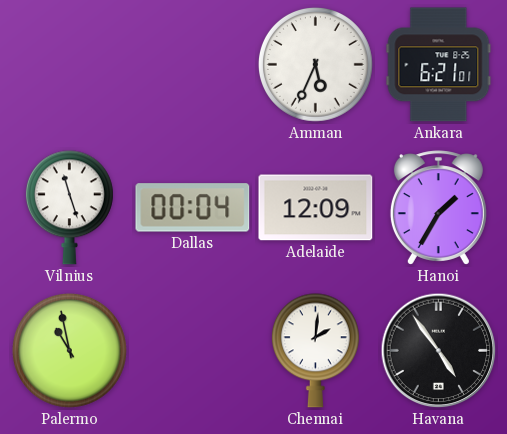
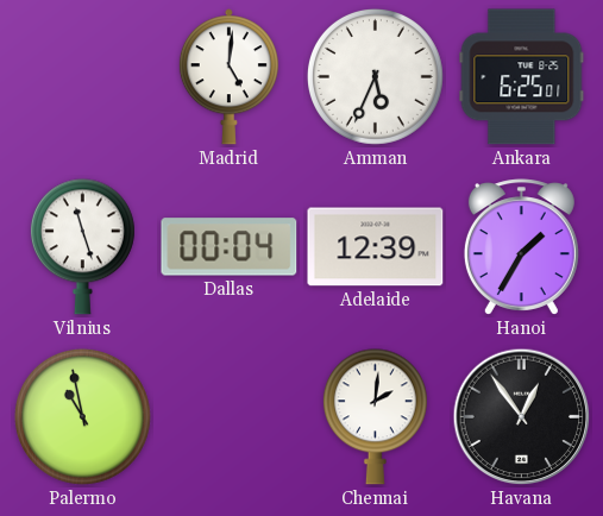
Madrid: none -> 5:01
Ankara: 6:21 -> 6:25
Adelaide: 12:09 -> 12:39
Havana: 4:54 -> 12:54
